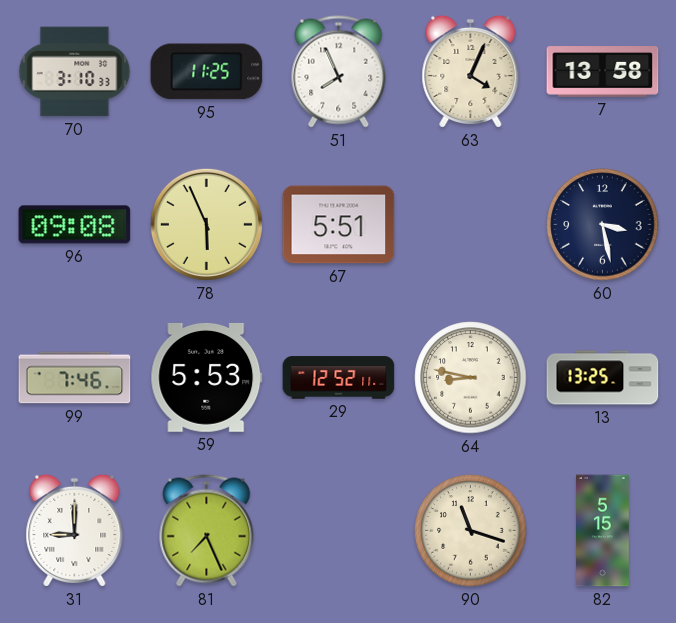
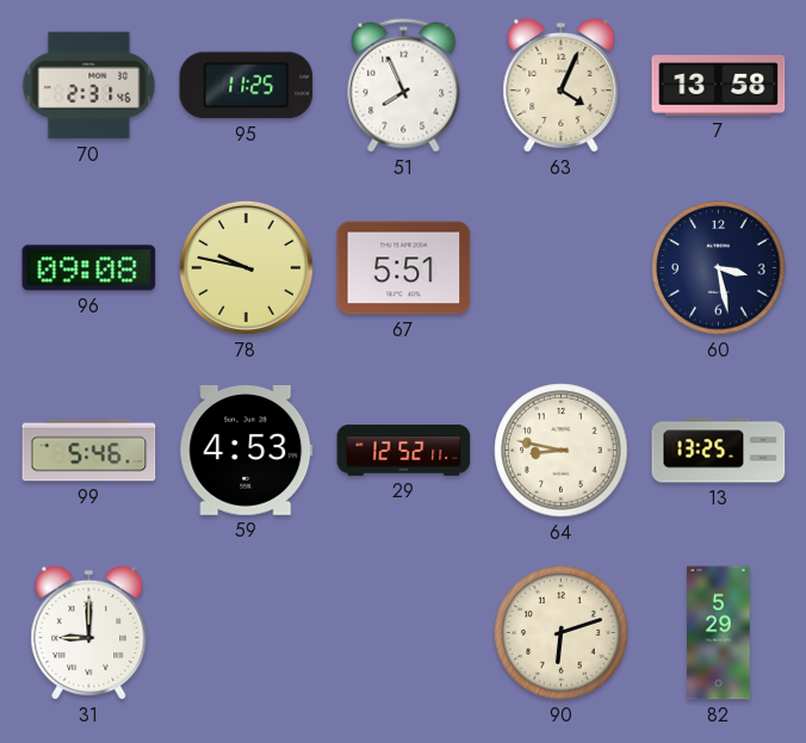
70: 3:10 -> 2:31
78: 5:56 -> 9:47
99: 7:46 -> 5:46
59: 5:53 -> 4:53
81: 7:26 -> none
90: 11:18 -> 6:12
82: 5:15 -> 5:29
